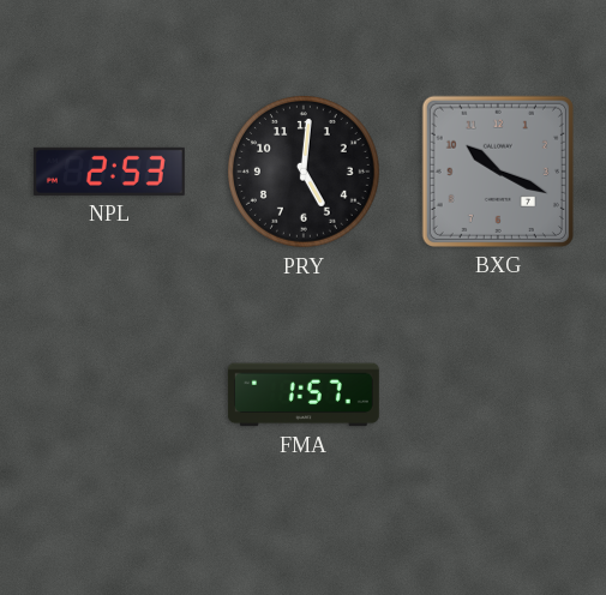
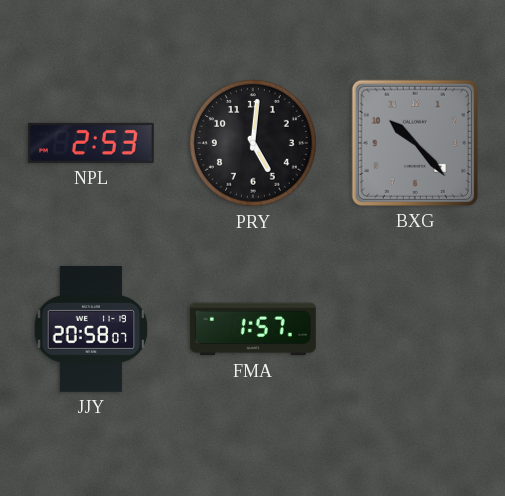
BXG: 10:19 -> 10:23
JJY: none -> 20:58
